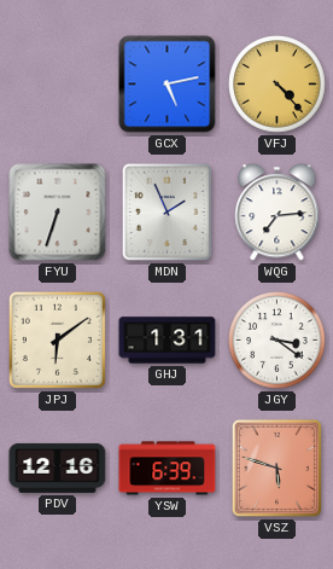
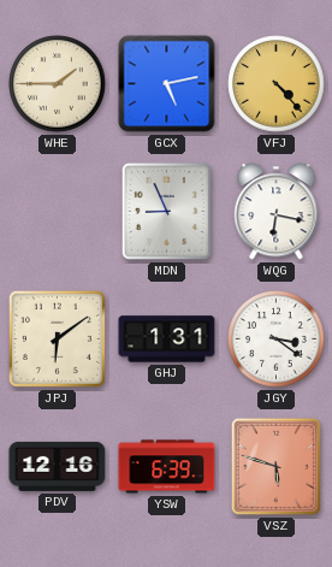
WHE: none -> 1:45
FYU: 6:33 -> none
MDN: 1:56 -> 8:56
WQG: 7:14 -> 6:17
